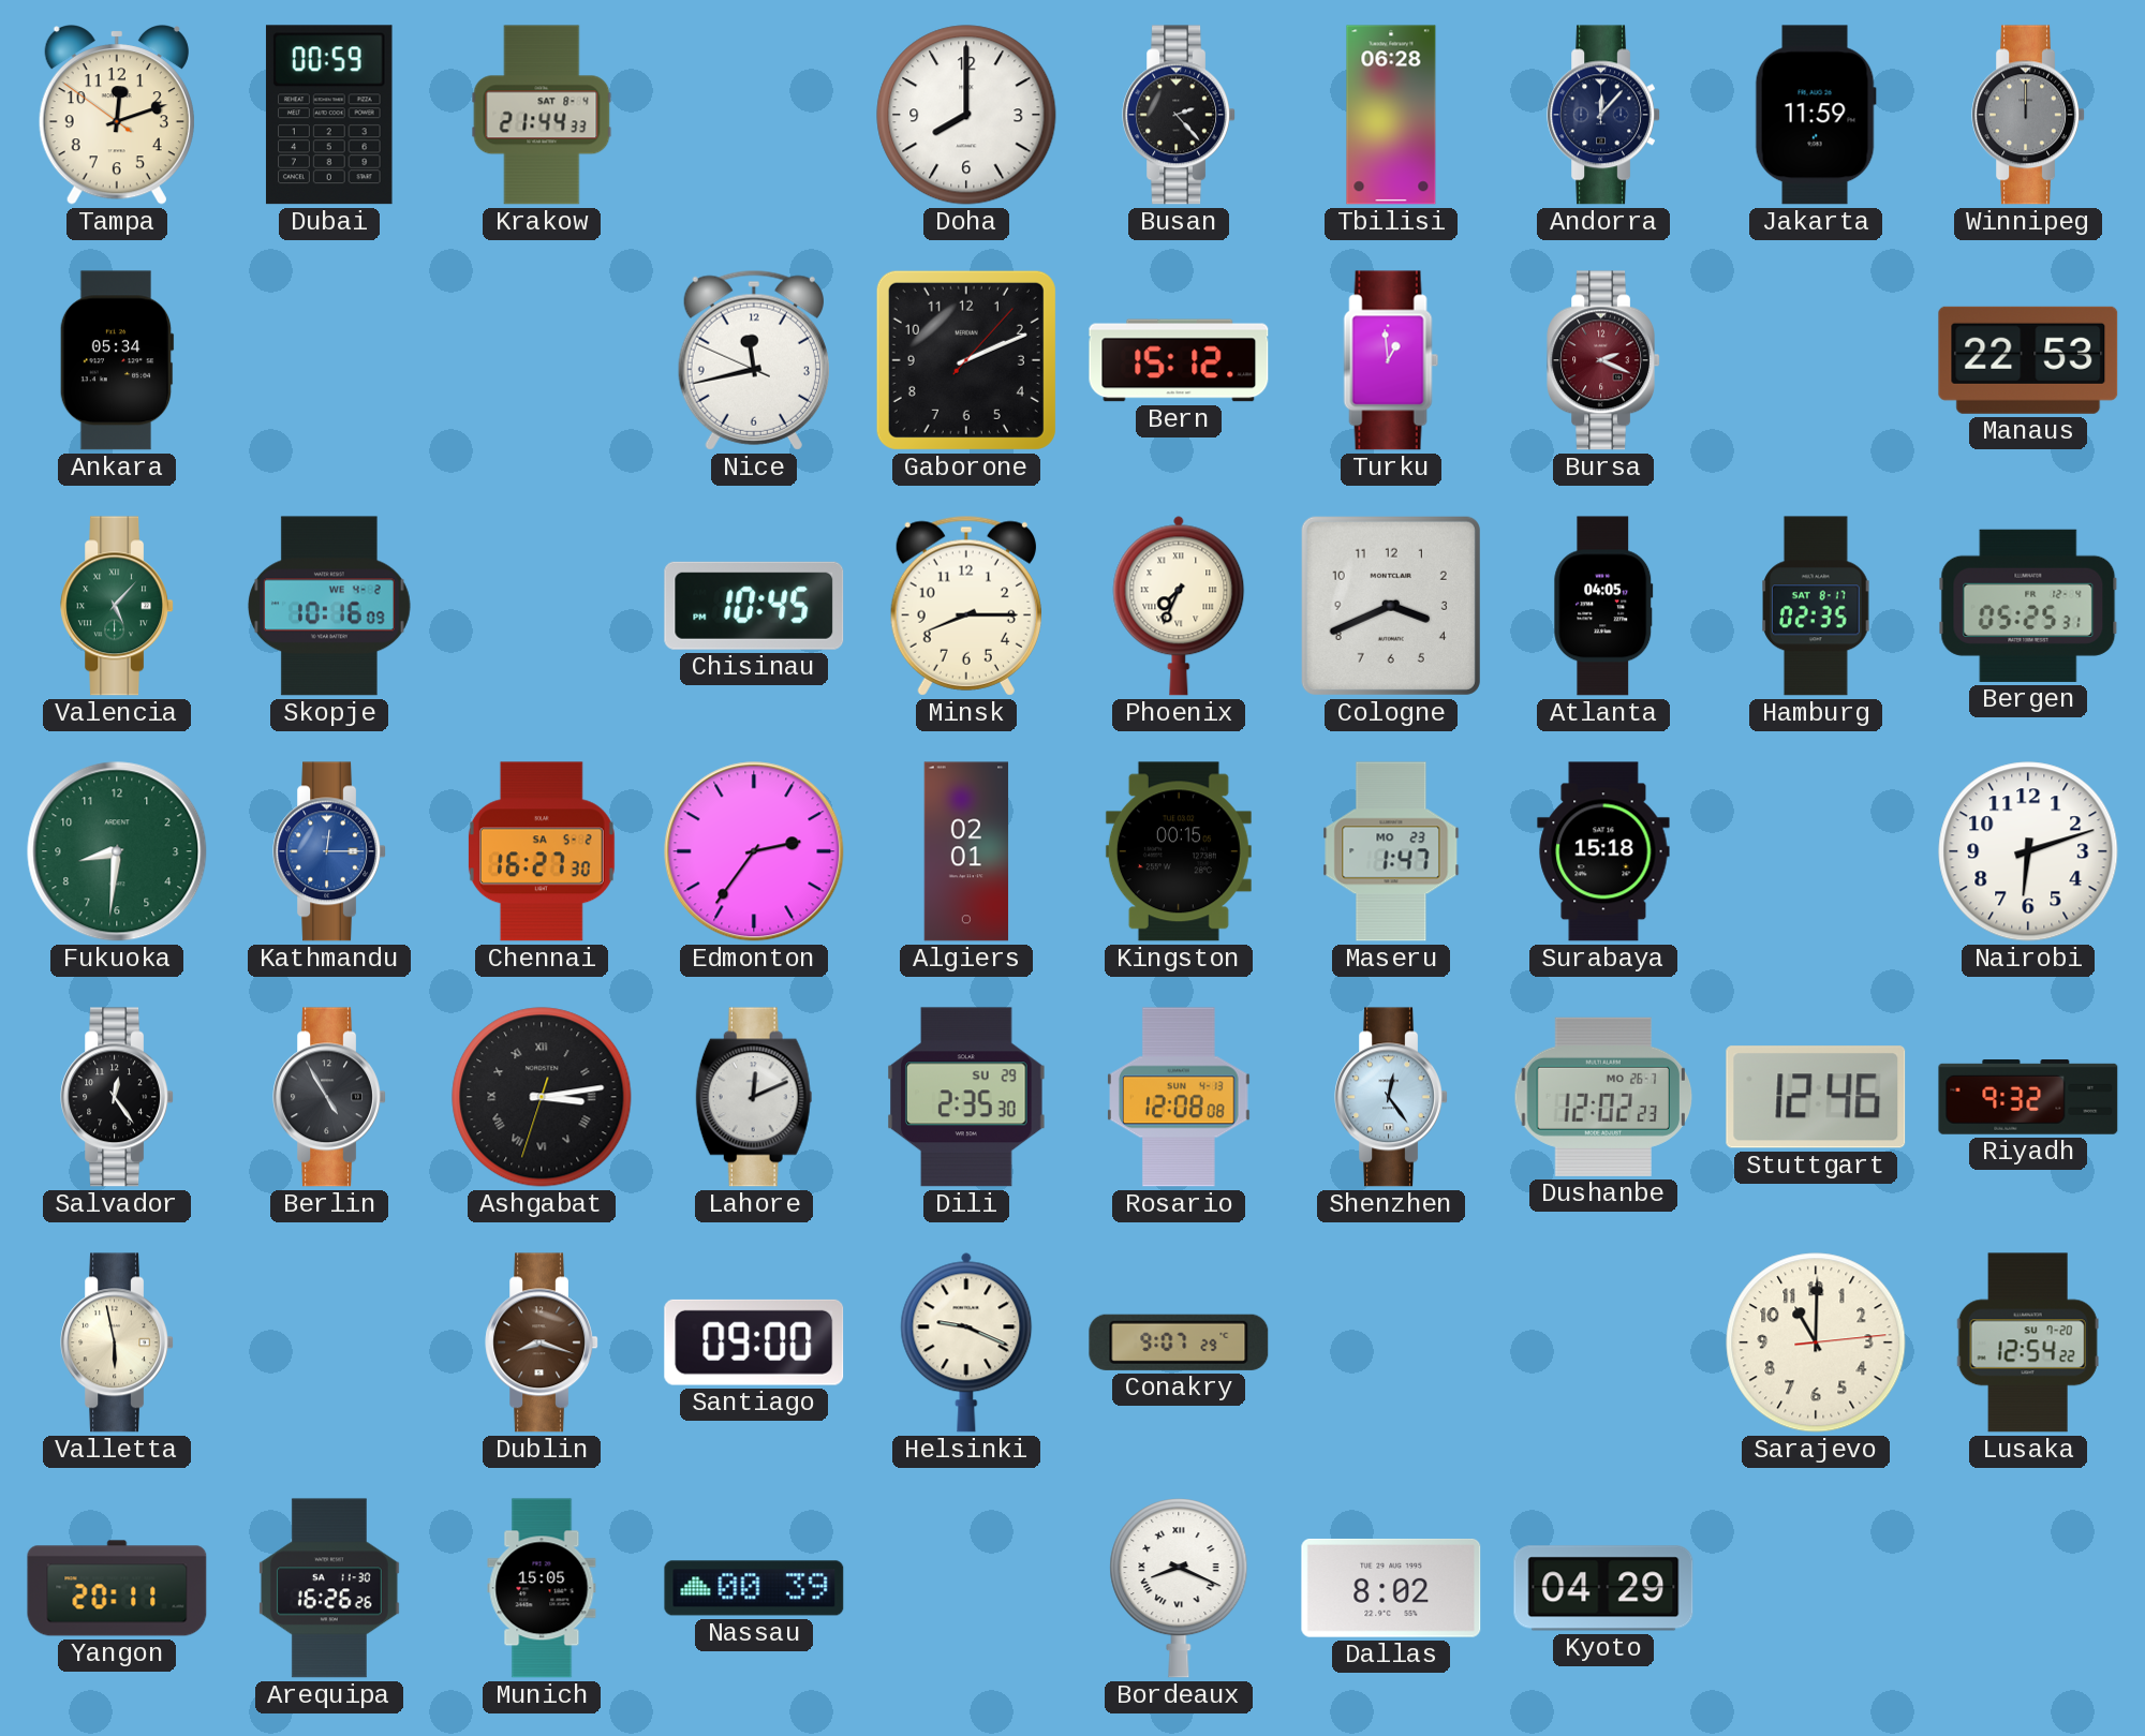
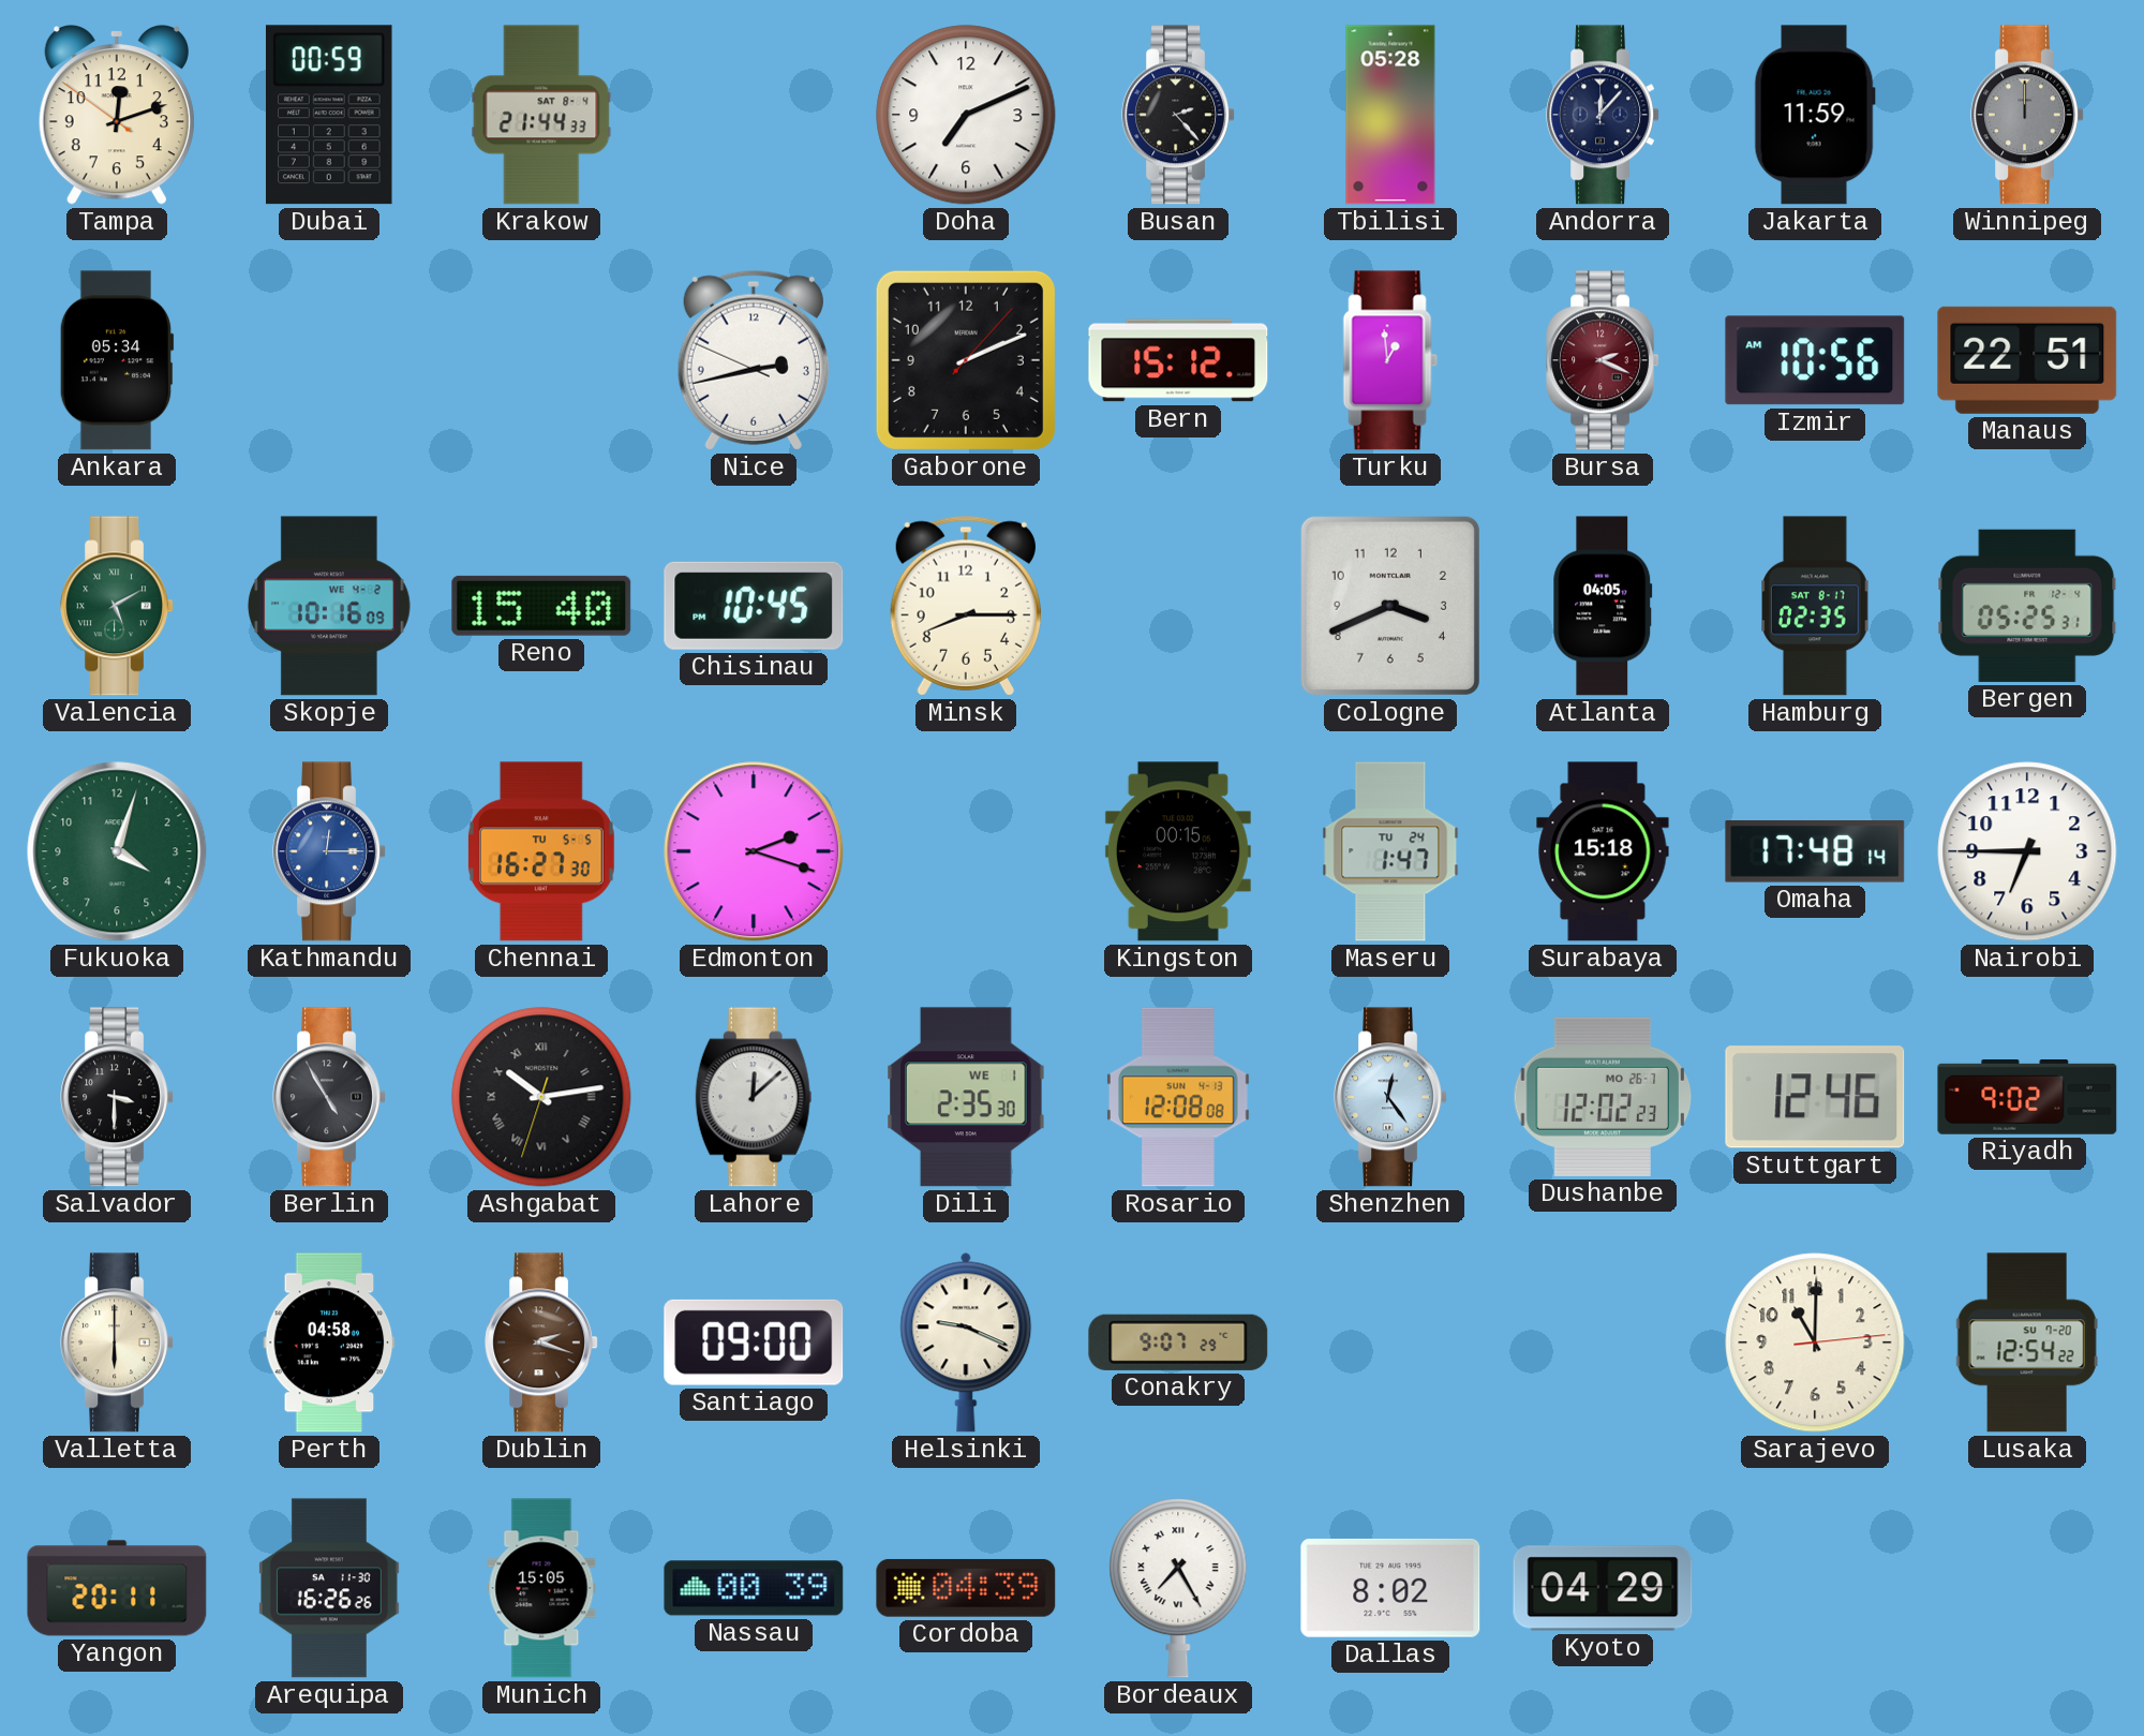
Doha: 8:00 -> 7:11
Tbilisi: 06:28 -> 05:28
Nice: 11:42 -> 2:42
Izmir: none -> 10:56
Manaus: 22:53 -> 22:51
Valencia: 5:07 -> 5:10
Reno: none -> 15:40
Phoenix: 7:34 -> none
Fukuoka: 8:31 -> 4:03
Chennai date: SA 5-2 -> TU 5-5
Edmonton: 2:36 -> 2:18
Algiers: 02:01 -> none
Maseru date: MO 23 -> TU 24
Omaha: none -> 17:48
Nairobi: 6:12 -> 6:45
Salvador: 12:24 -> 3:30
Ashgabat: 3:13 -> 10:13
Lahore: 12:11 -> 12:08
Dili date: SU 29 -> WE 1
Riyadh: 9:32 -> 9:02
Valletta: 5:58 -> 6:00
Perth: none -> 04:58
Dublin: 8:18 -> 2:18
Cordoba: none -> 04:39
Bordeaux: 8:19 -> 7:25
